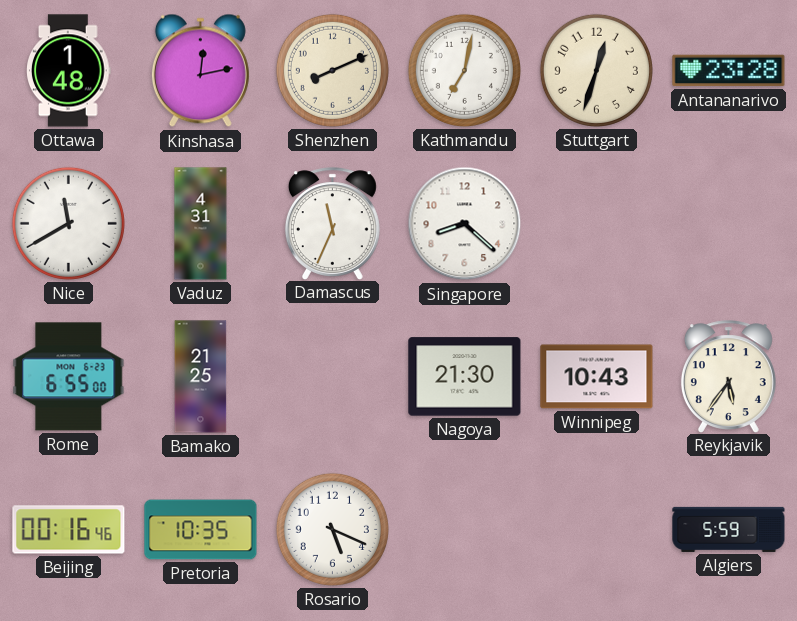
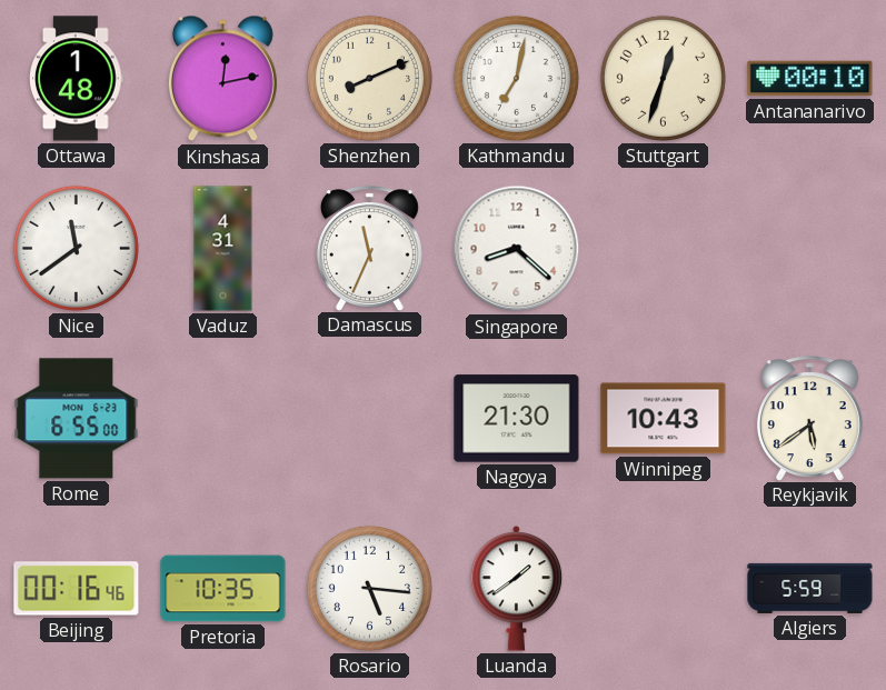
Antananarivo: 23:28 -> 00:10
Nice: 11:40 -> 11:39
Bamako: 21:25 -> none
Reykjavik: 5:36 -> 5:39
Rosario: 5:19 -> 5:16
Luanda: none -> 1:39
